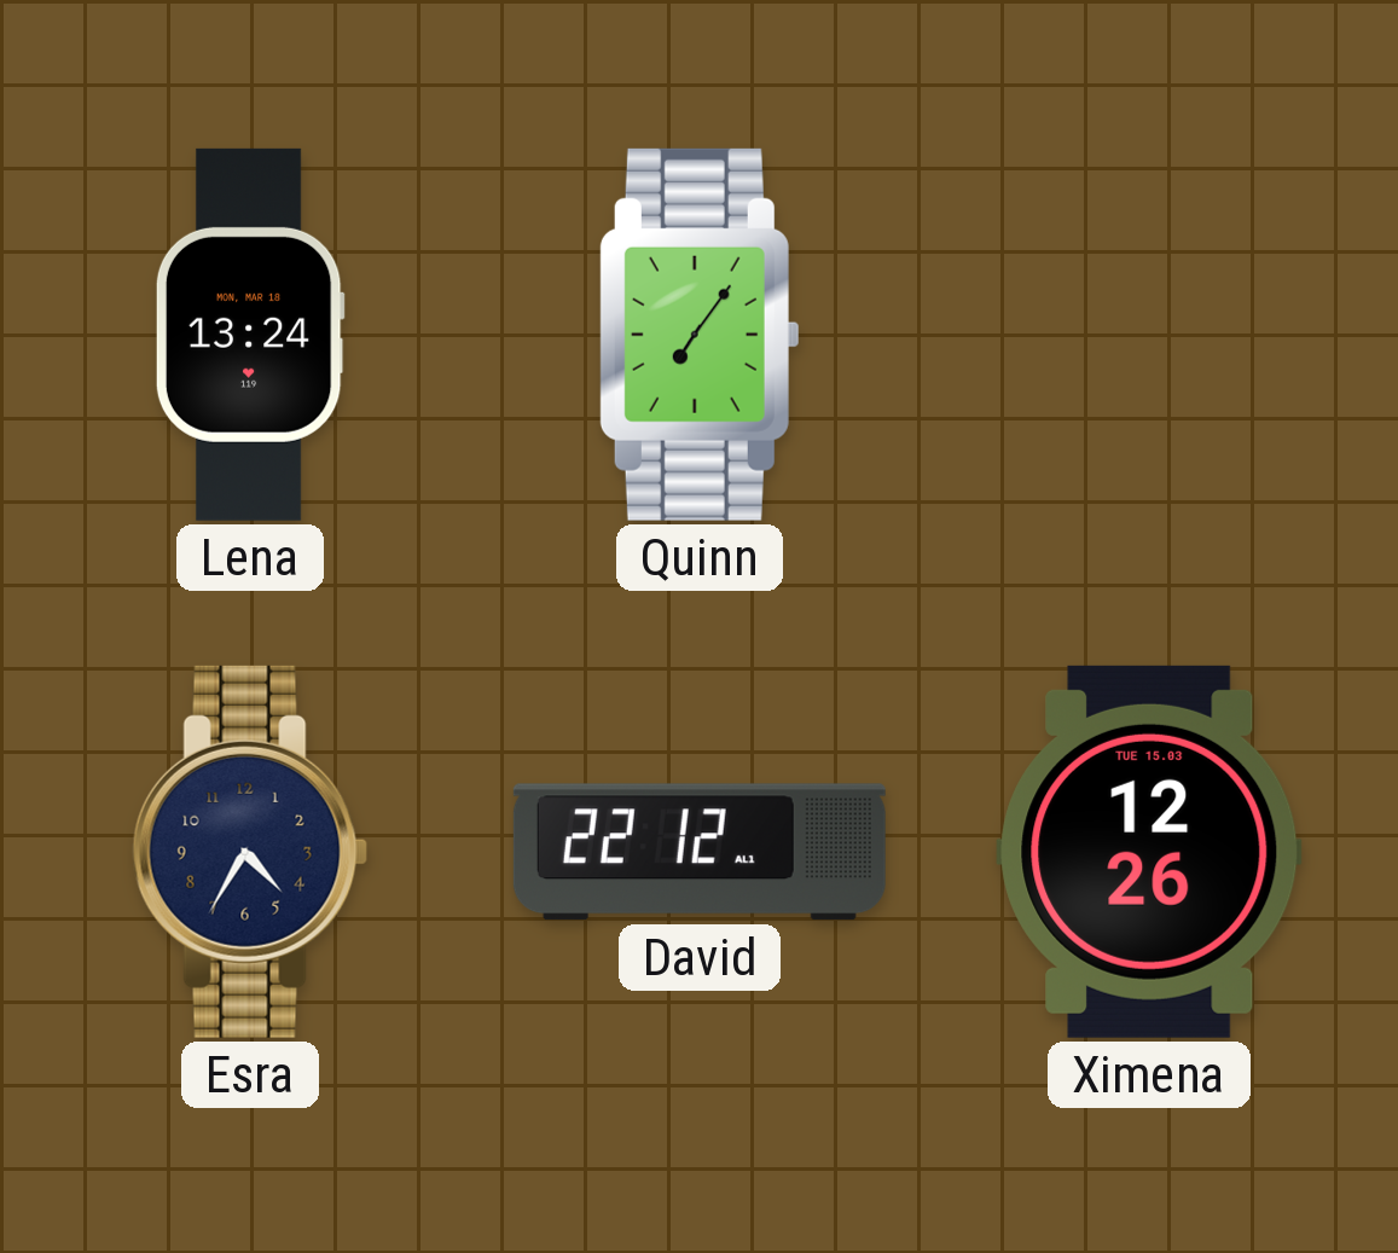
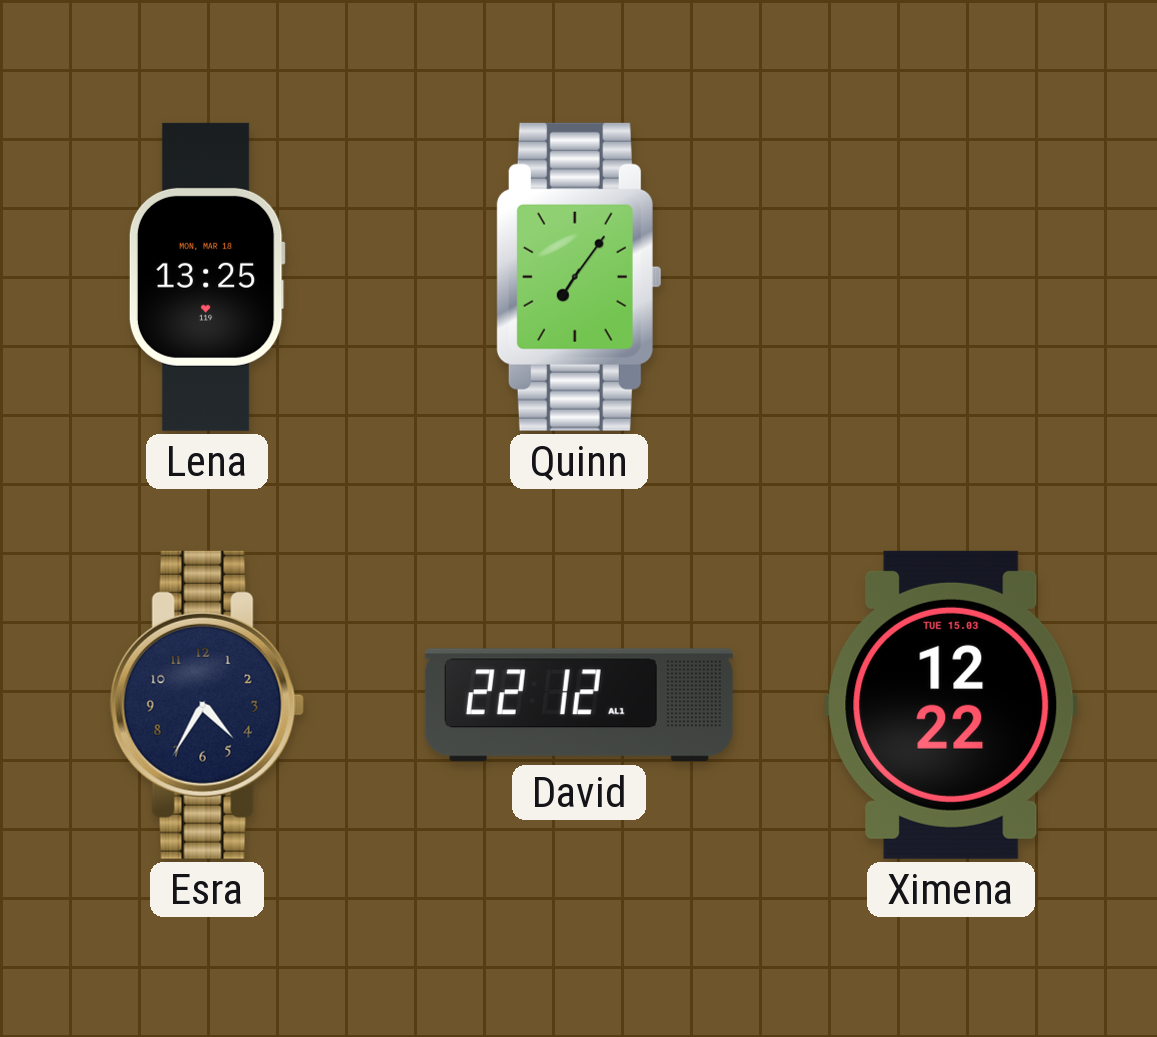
Lena: 13:24 -> 13:25
Ximena: 12:26 -> 12:22
